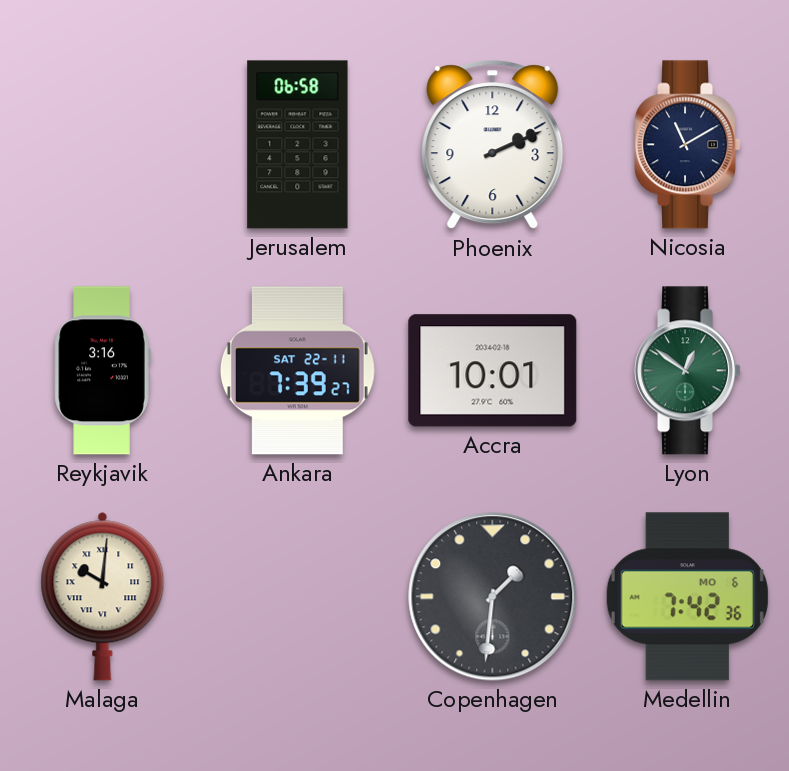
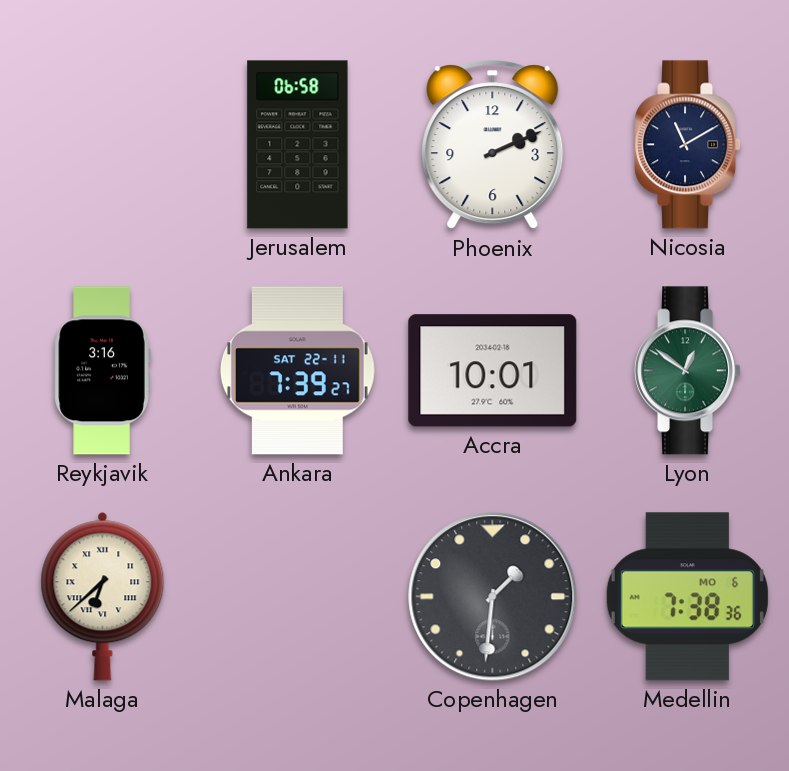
Malaga: 10:01 -> 6:38
Medellin: 7:42 -> 7:38
